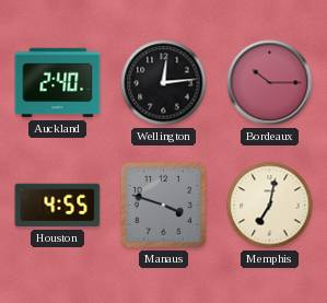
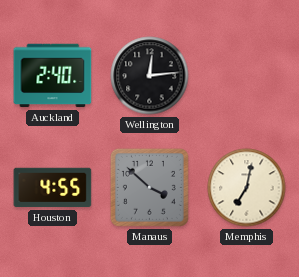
Bordeaux: 10:15 -> none
Manaus: 3:48 -> 3:52
